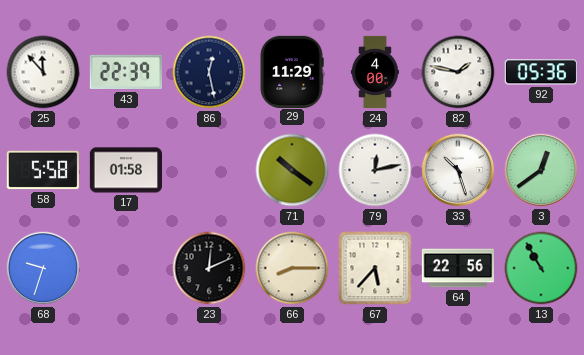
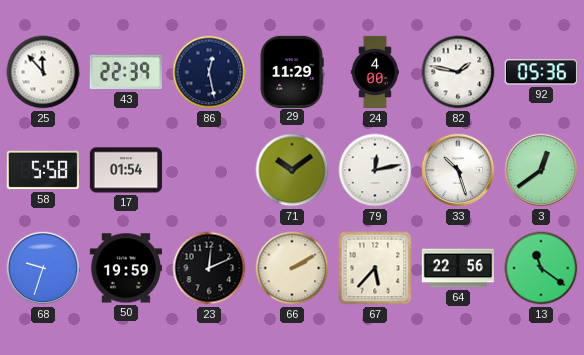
17: 01:58 -> 01:54
71: 10:21 -> 10:09
50: none -> 19:59
66: 8:15 -> 2:10
13: 10:55 -> 11:21
